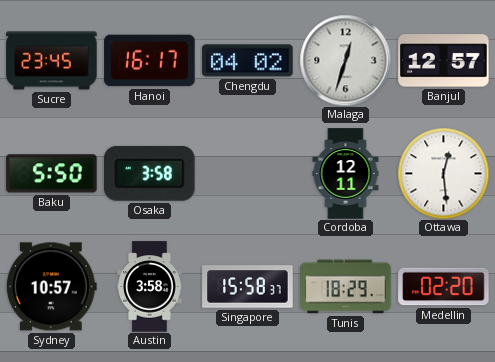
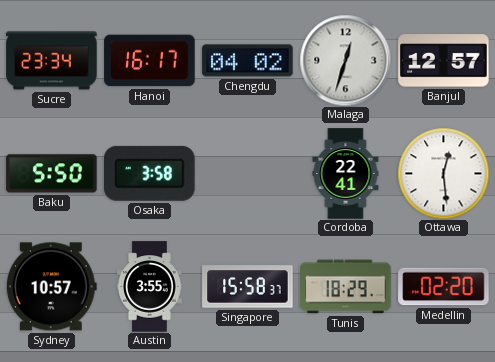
Sucre: 23:45 -> 23:34
Cordoba: 12:11 -> 22:41
Austin: 3:58 -> 3:55
